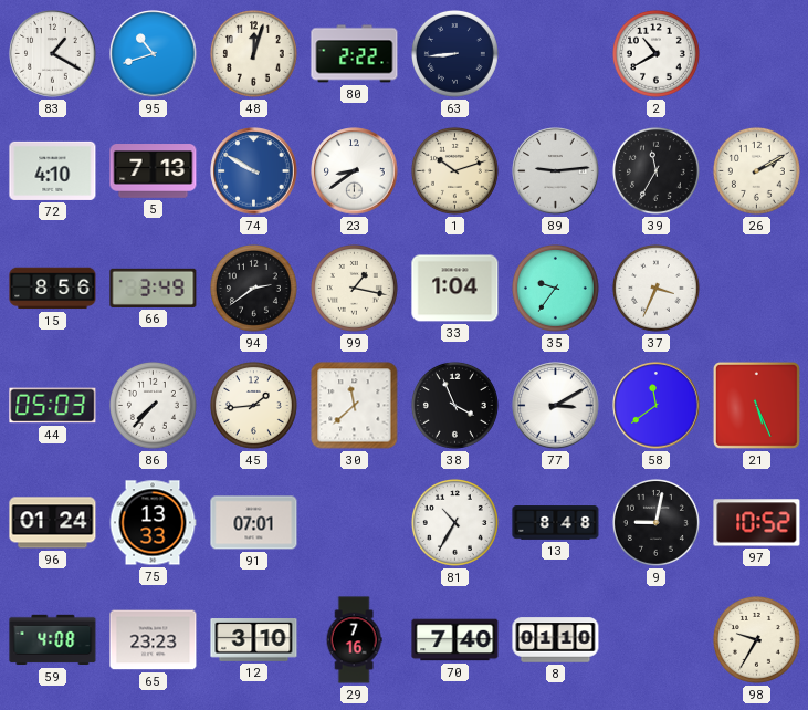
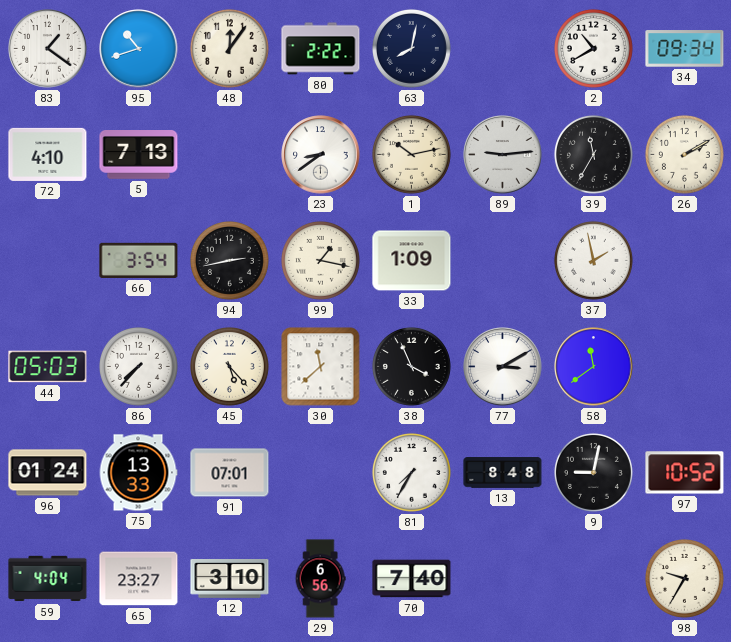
83: 1:20 -> 1:21
48: 12:03 -> 12:06
63: 8:44 -> 8:02
34: none -> 09:34
74: 9:50 -> none
1: 10:12 -> 10:13
15: 8:56 -> none
66: 3:49 -> 3:54
94: 2:39 -> 2:43
33: 1:04 -> 1:09
35: 9:36 -> none
37: 3:34 -> 1:58
45: 1:44 -> 5:23
21: 5:26 -> none
81: 10:35 -> 7:35
59: 4:08 -> 4:04
65: 23:23 -> 23:27
29: 7:16 -> 6:56
8: 01:10 -> none
